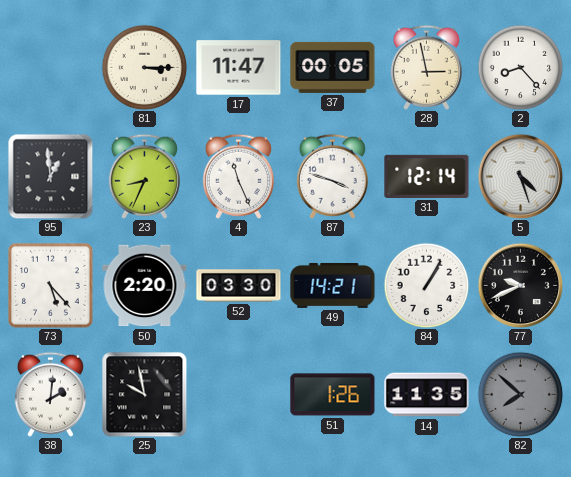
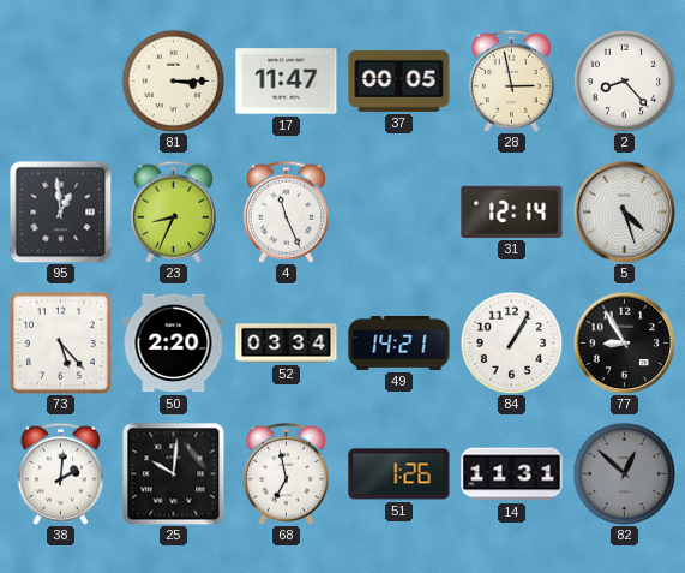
87: 3:48 -> none
52: 03:30 -> 03:34
77: 9:41 -> 8:55
25: 9:58 -> 10:01
68: none -> 6:58
14: 11:35 -> 11:31
82: 7:52 -> 12:52
